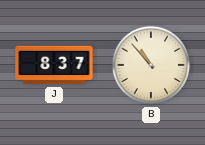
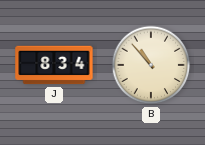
J: 8:37 -> 8:34
